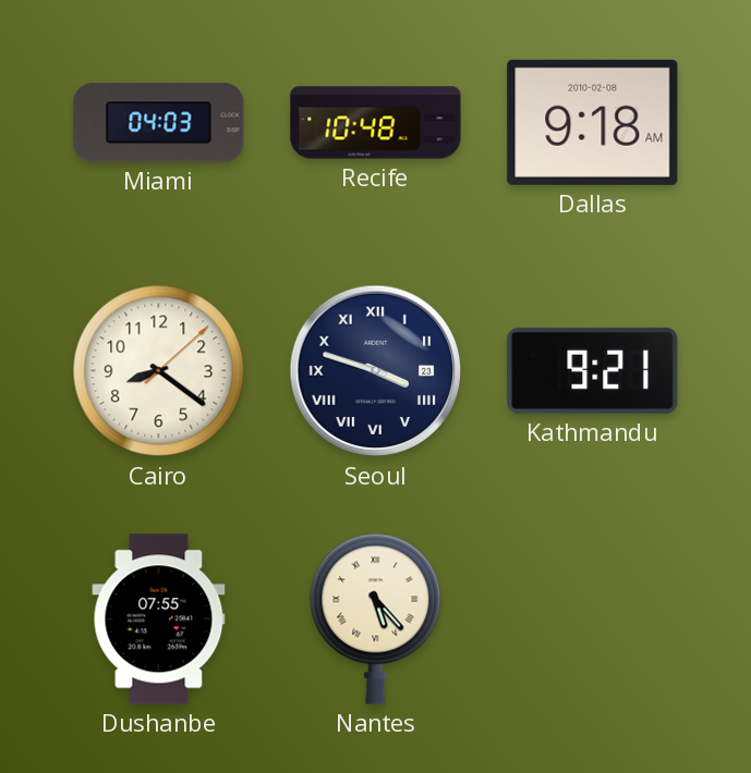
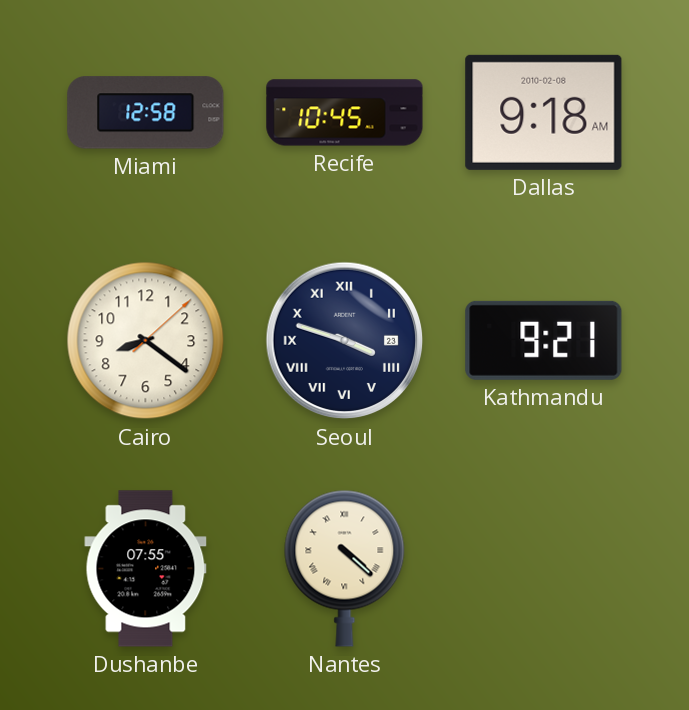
Miami: 04:03 -> 12:58
Recife: 10:48 -> 10:45
Nantes: 5:23 -> 4:22
